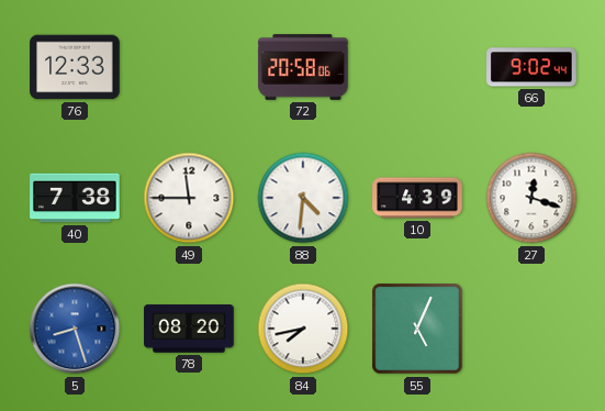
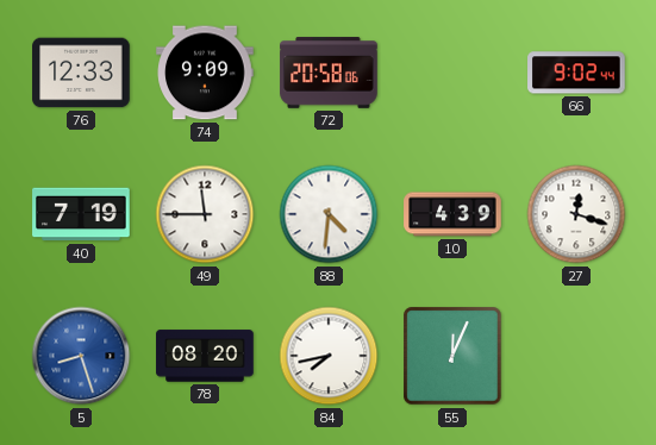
74: none -> 9:09
40: 7:38 -> 7:19
55: 5:04 -> 12:04
